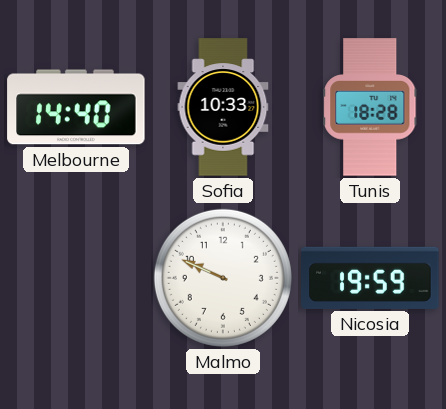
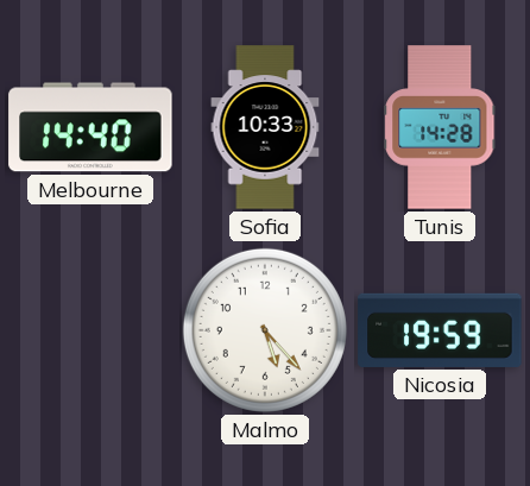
Tunis: 18:28 -> 14:28
Malmo: 9:49 -> 5:23
